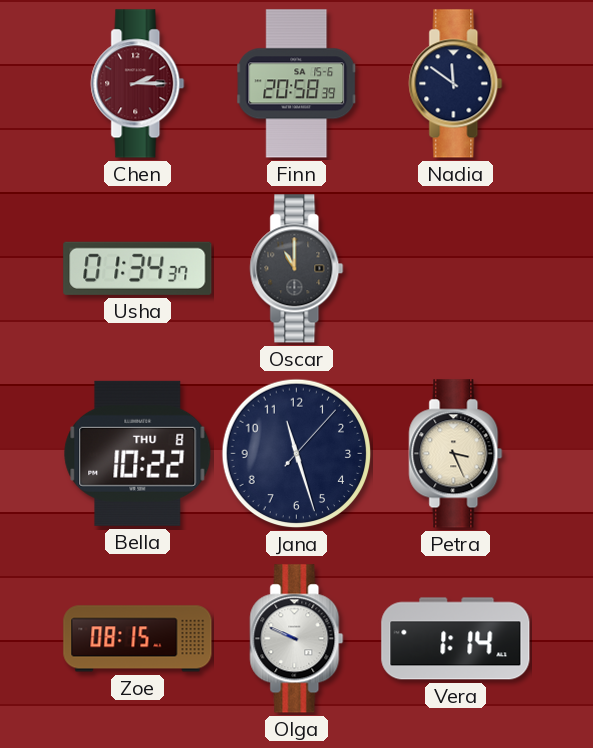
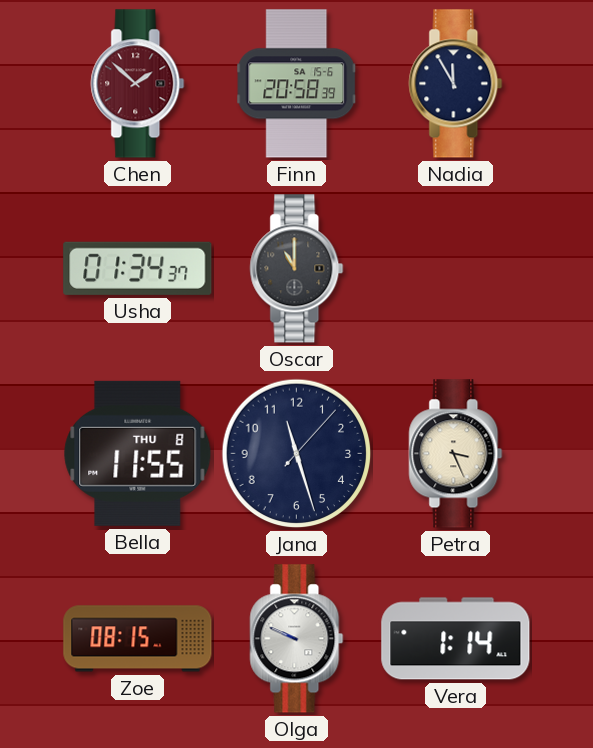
Chen: 2:15 -> 1:52
Nadia: 11:51 -> 11:55
Bella: 10:22 -> 11:55
